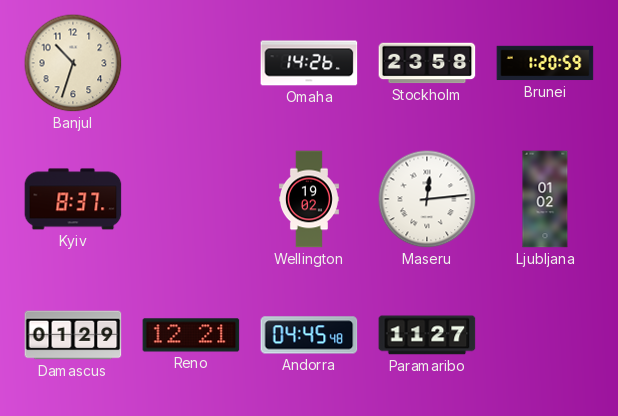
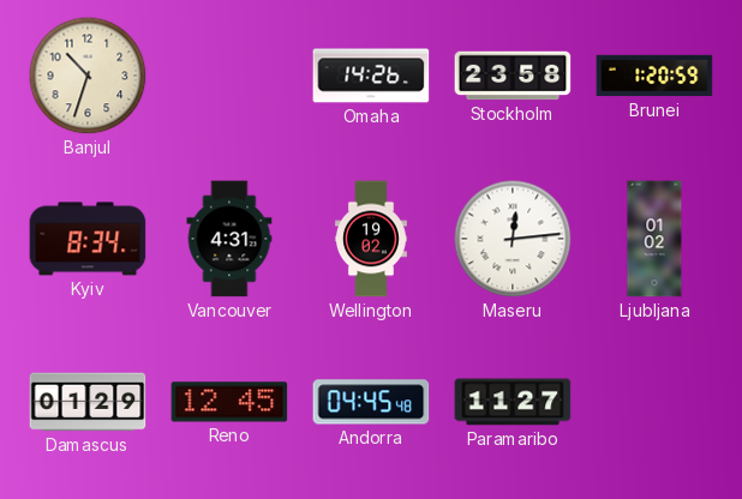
Kyiv: 8:37 -> 8:34
Vancouver: none -> 4:31
Reno: 12:21 -> 12:45
